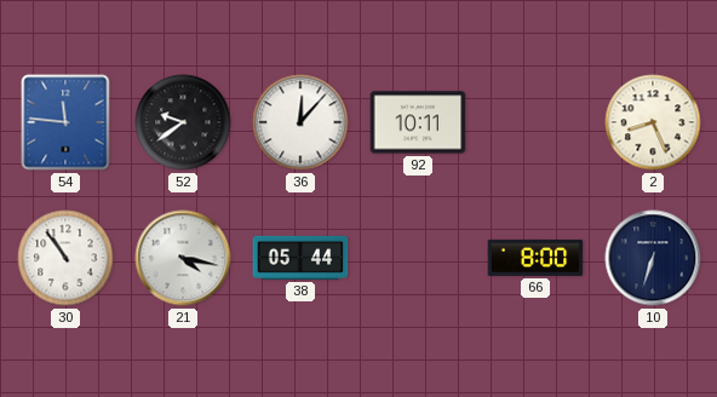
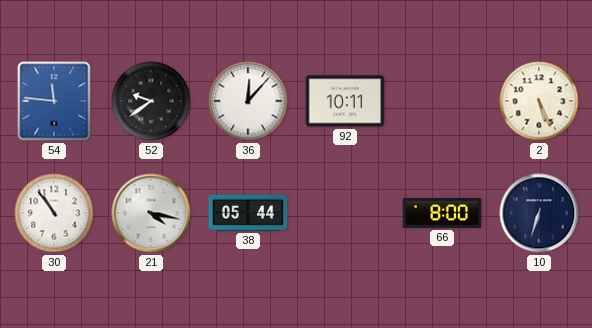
2: 8:26 -> 5:26
